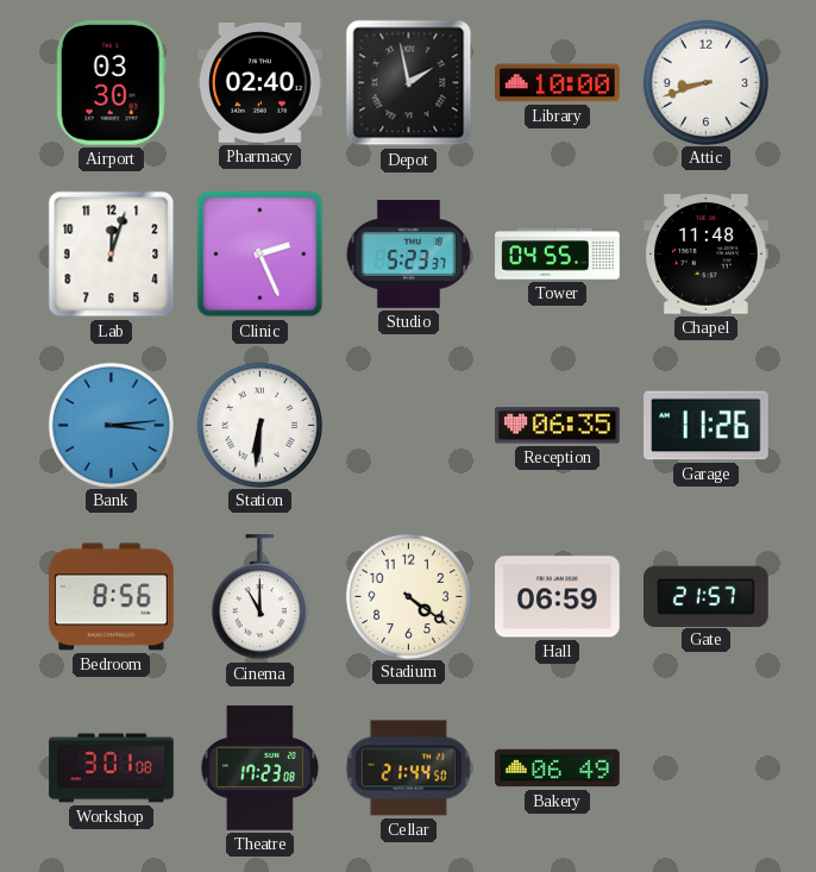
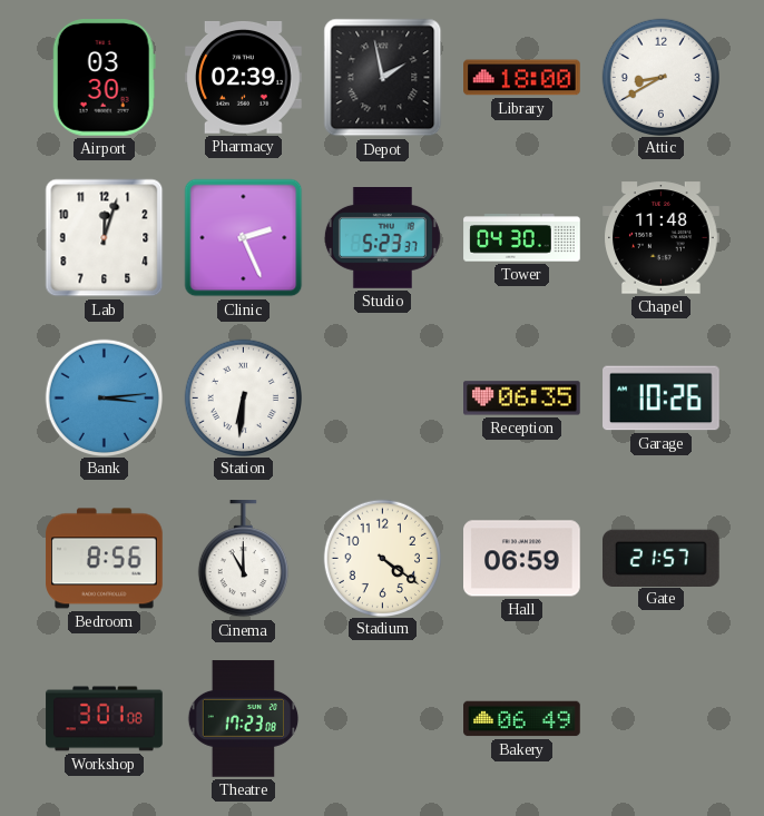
Pharmacy: 02:40 -> 02:39
Library: 10:00 -> 18:00
Attic: 8:42 -> 8:40
Tower: 04:55 -> 04:30
Garage: 11:26 -> 10:26
Cellar: 21:44 -> none
